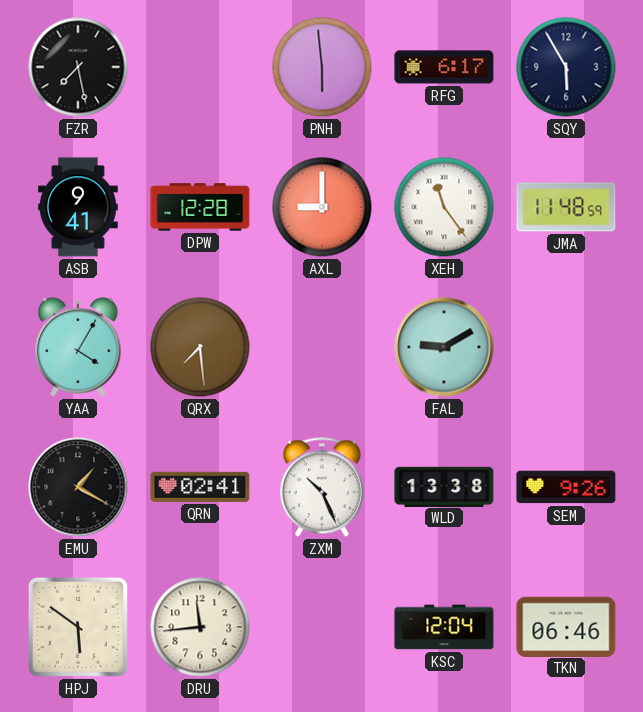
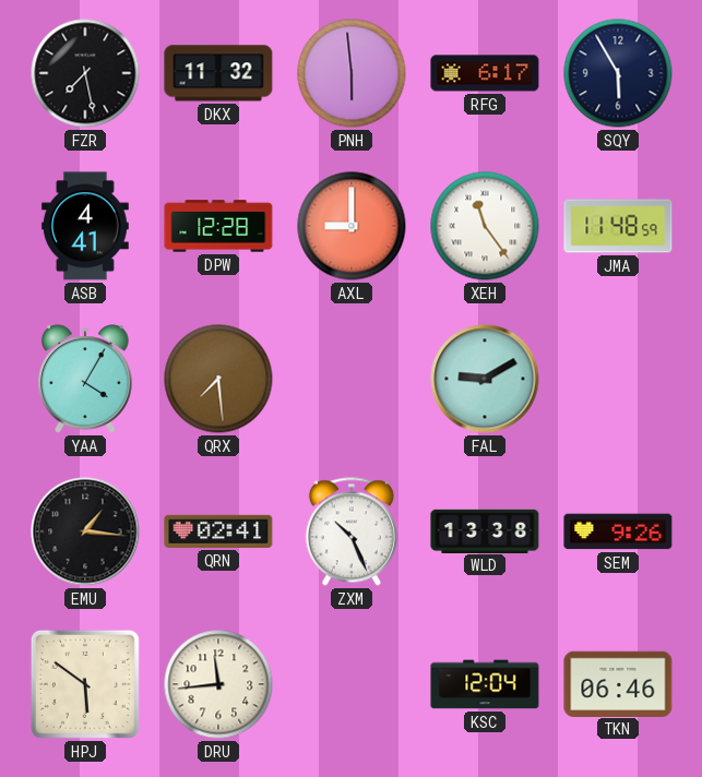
DKX: none -> 11:32
ASB: 9:41 -> 4:41
EMU: 1:20 -> 1:16
